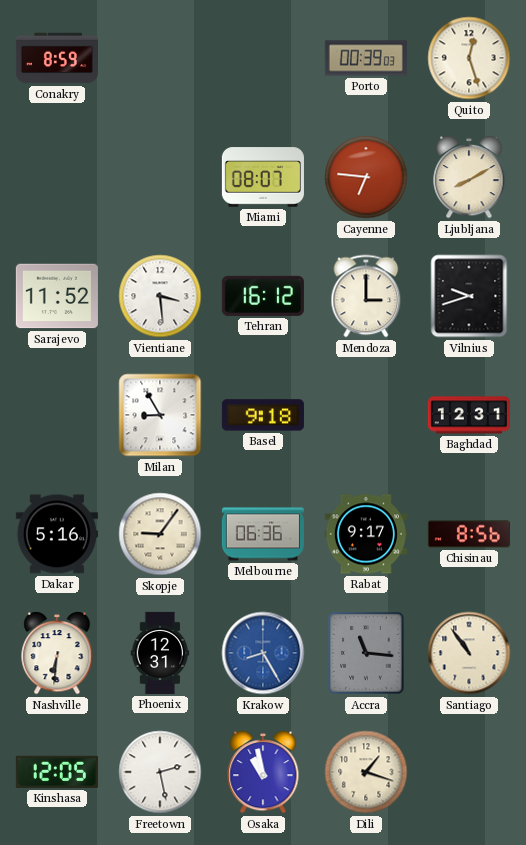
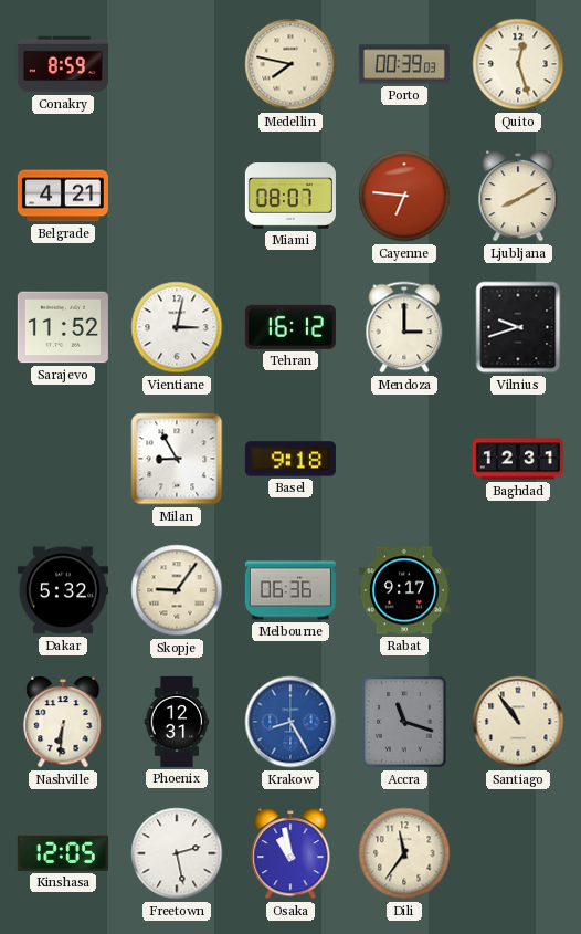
Medellin: none -> 7:47
Belgrade: none -> 4:21
Vientiane: 3:29 -> 3:02
Dakar: 5:16 -> 5:32
Chisinau: 8:56 -> none
Accra: 11:16 -> 11:18
Dili: 1:18 -> 11:36
